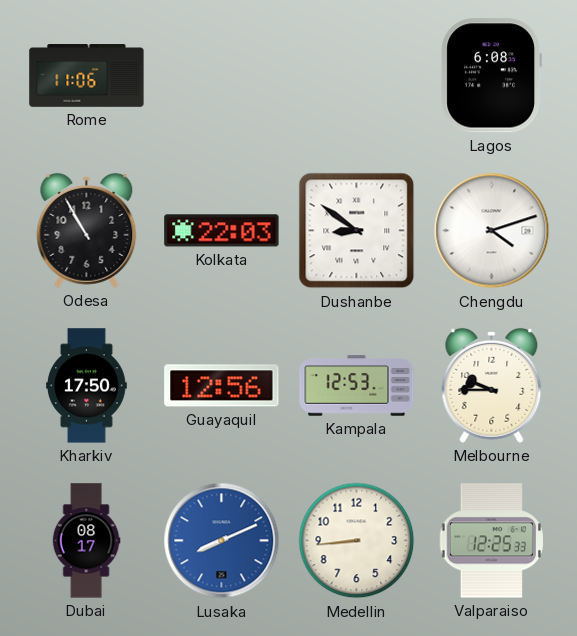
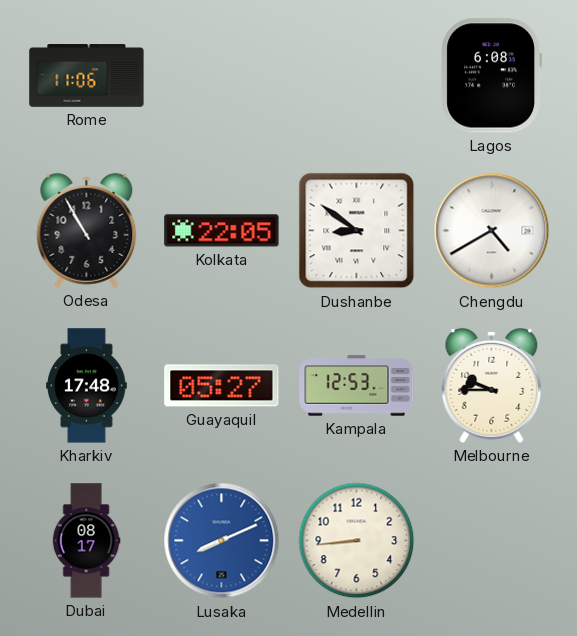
Kolkata: 22:03 -> 22:05
Chengdu: 4:12 -> 4:40
Kharkiv: 17:50 -> 17:48
Guayaquil: 12:56 -> 05:27
Valparaiso: 12:25 -> none
